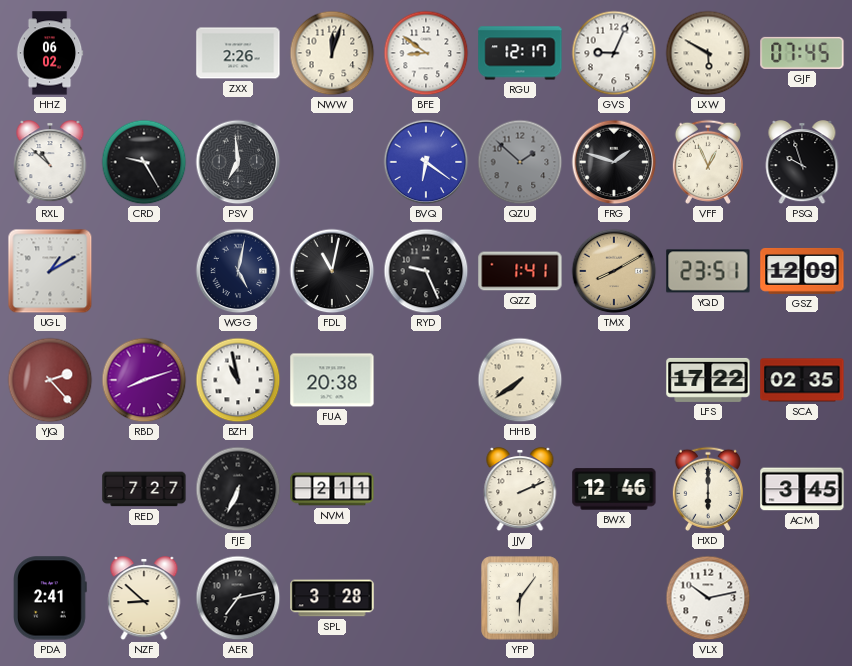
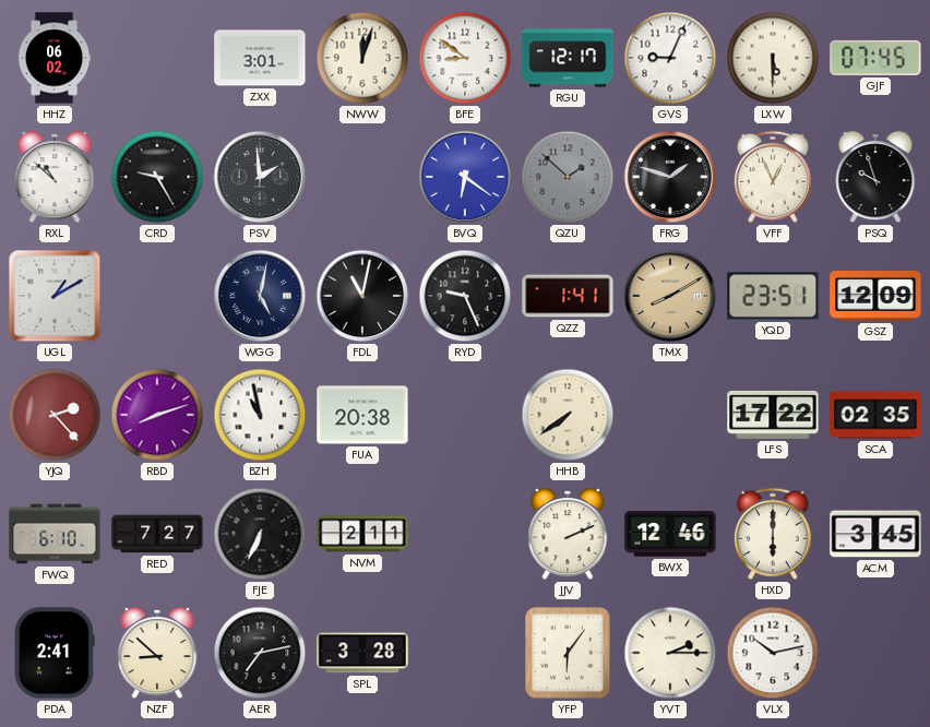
ZXX: 2:26 -> 3:01
LXW: 5:50 -> 5:30
PSV: 6:59 -> 1:59
FWQ: none -> 6:10
YVT: none -> 2:15
